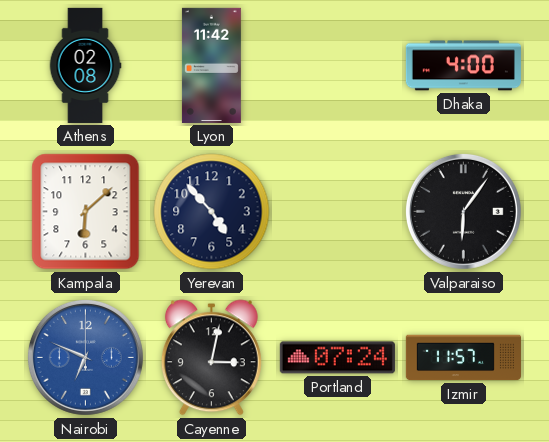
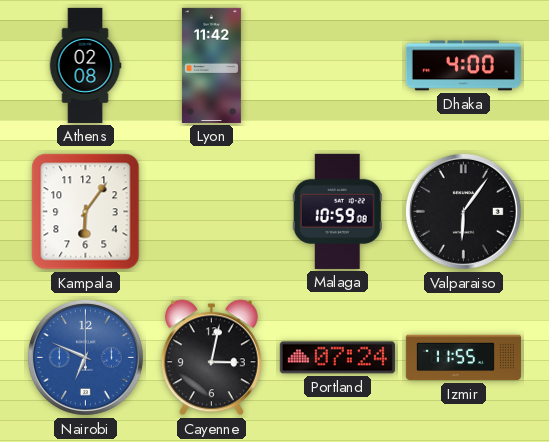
Kampala: 6:08 -> 6:06
Yerevan: 4:53 -> none
Malaga: none -> 10:59
Izmir: 11:57 -> 11:55
